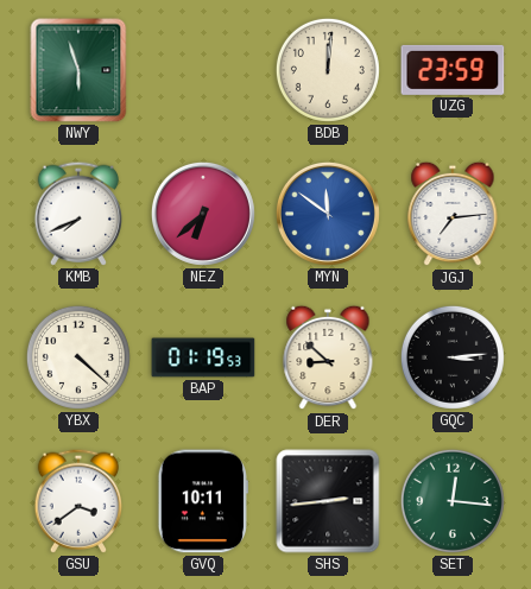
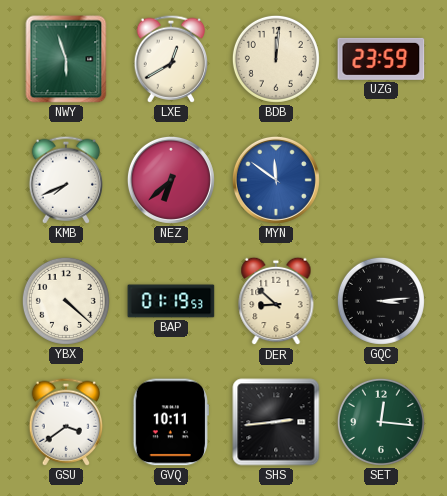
LXE: none -> 12:40
JGJ: 7:14 -> none
